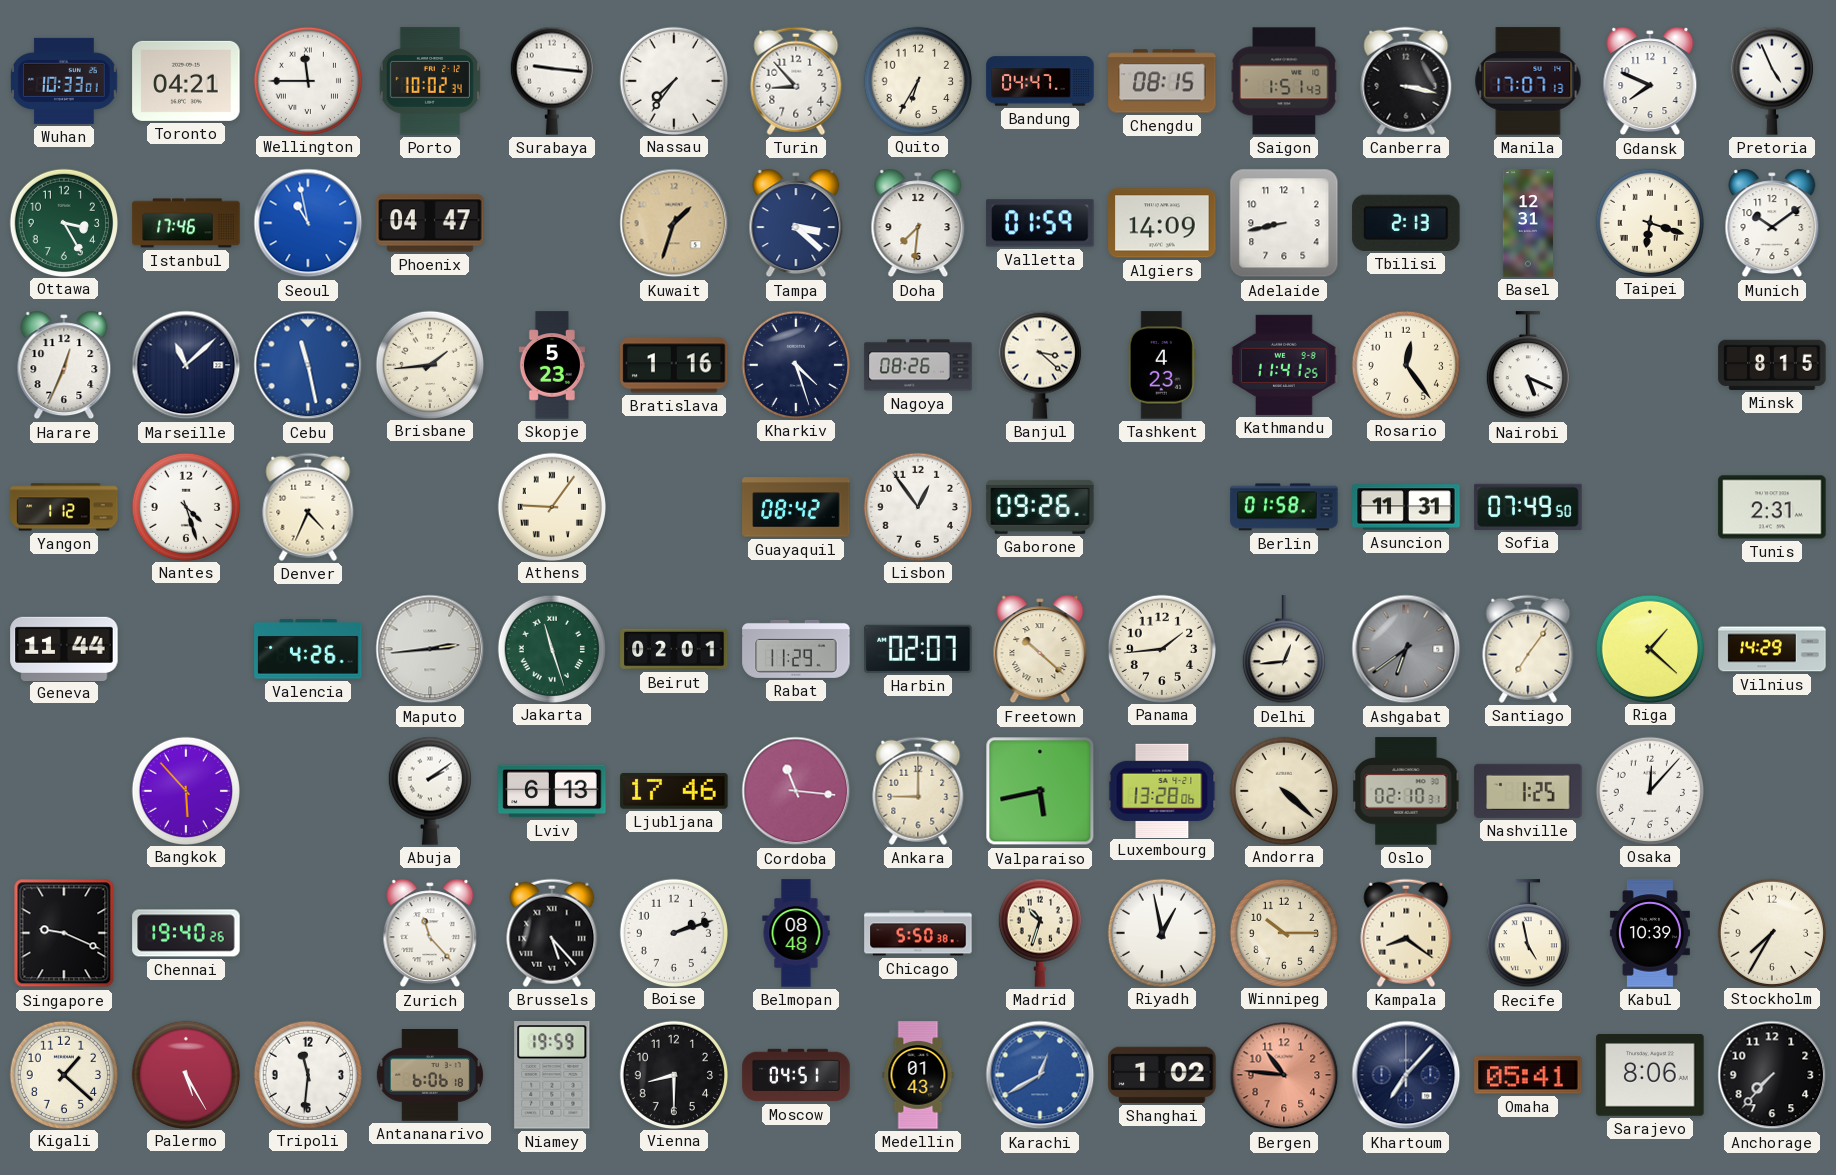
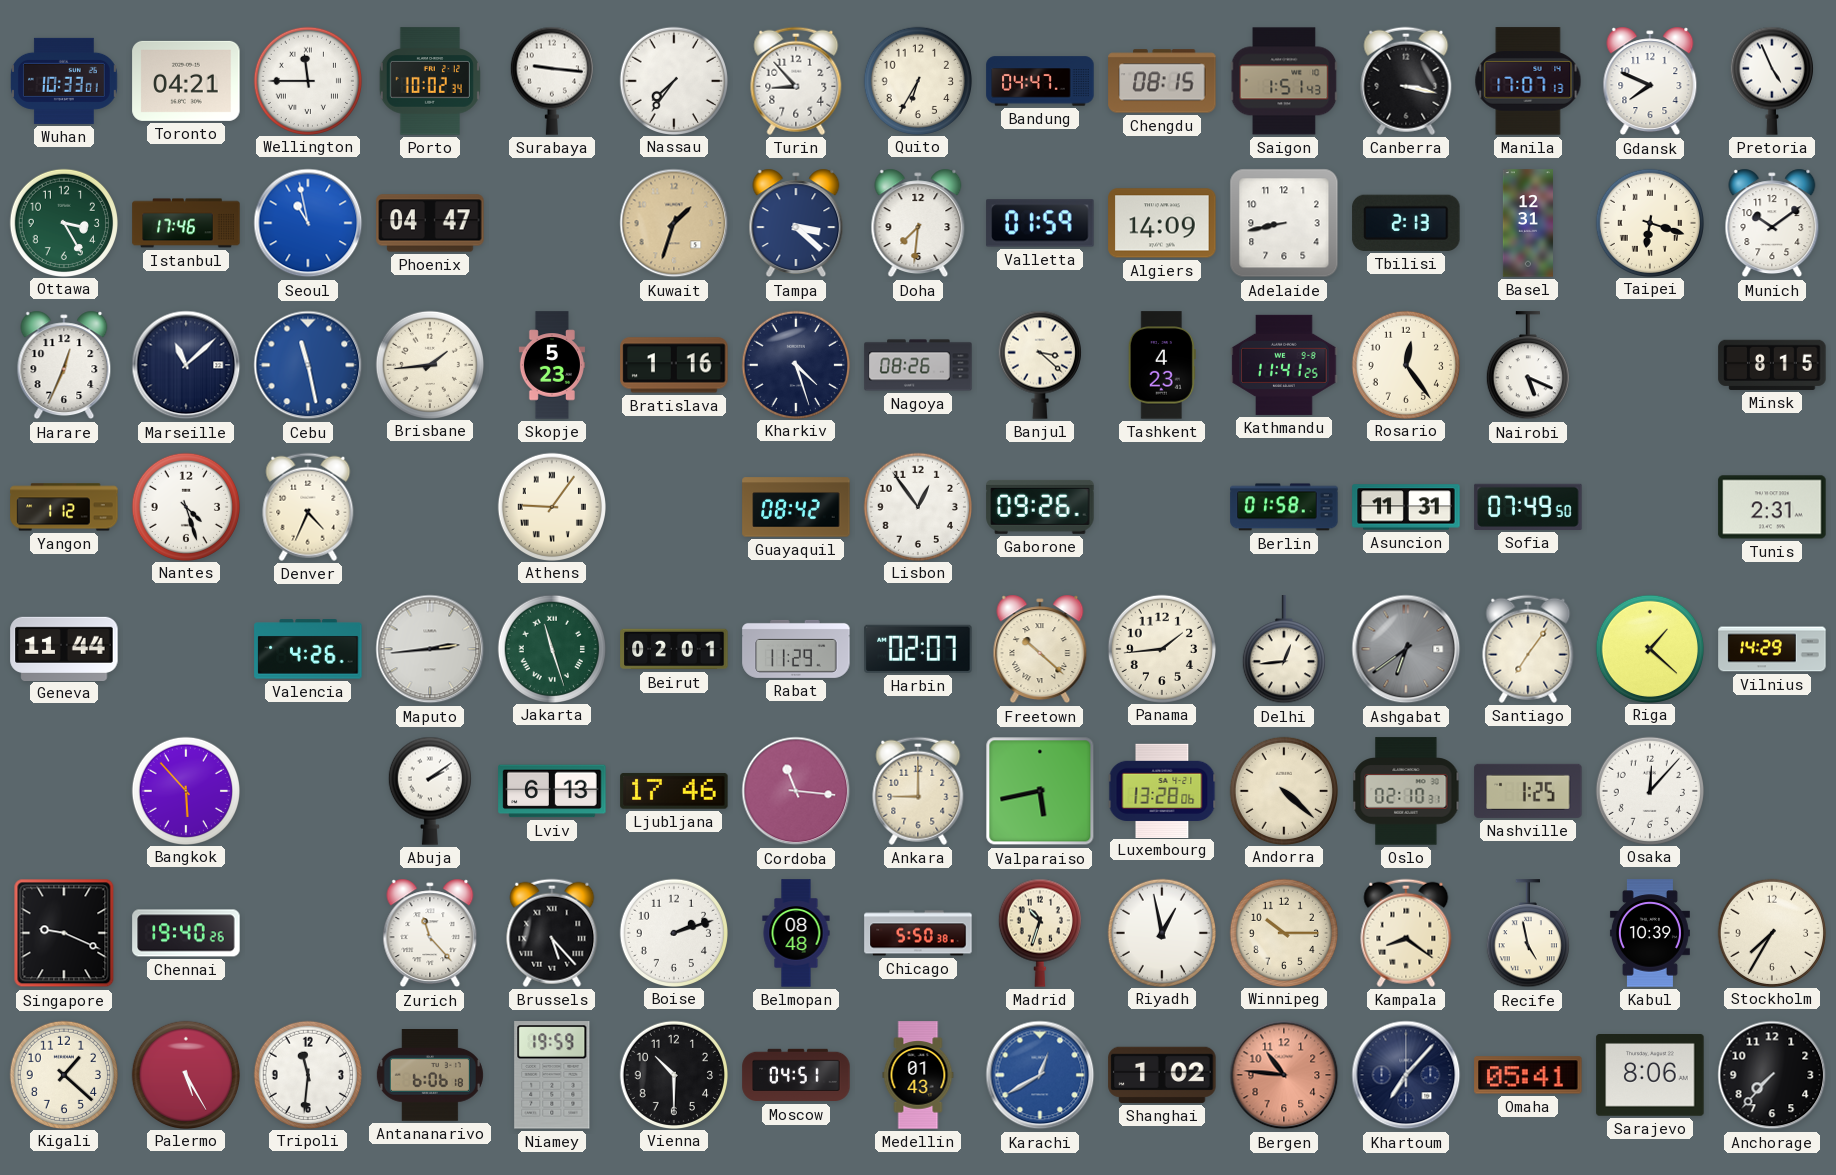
Vienna: 8:30 -> 10:30
